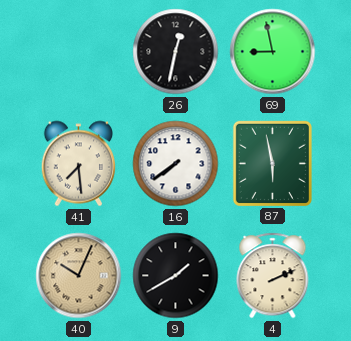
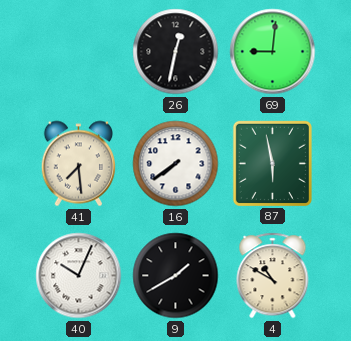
69: 8:58 -> 9:01
40 dial: champagne -> white
4: 2:11 -> 10:50
